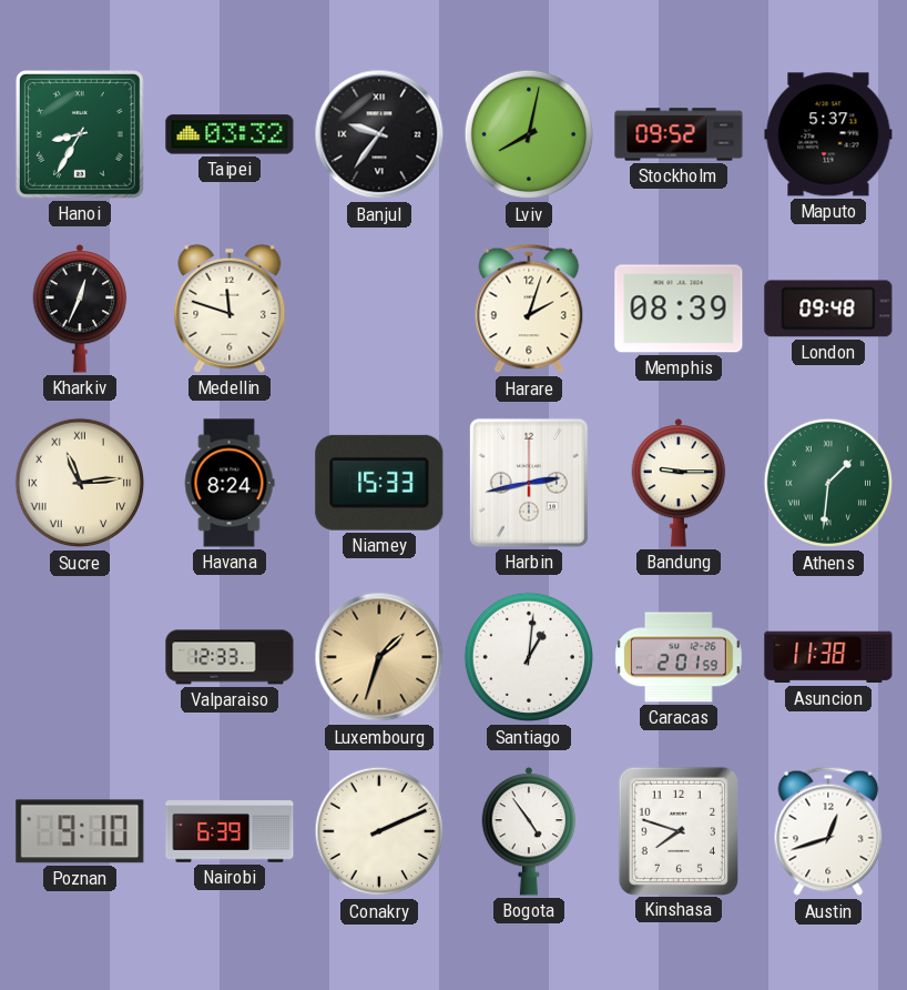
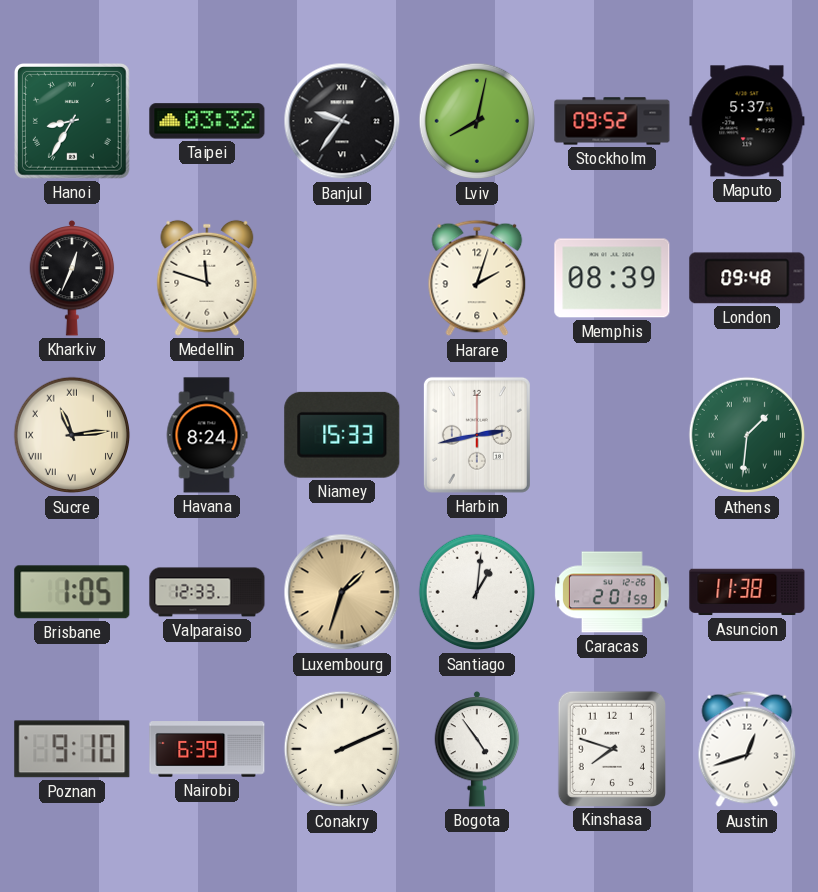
Bandung: 9:15 -> none
Brisbane: none -> 1:05
